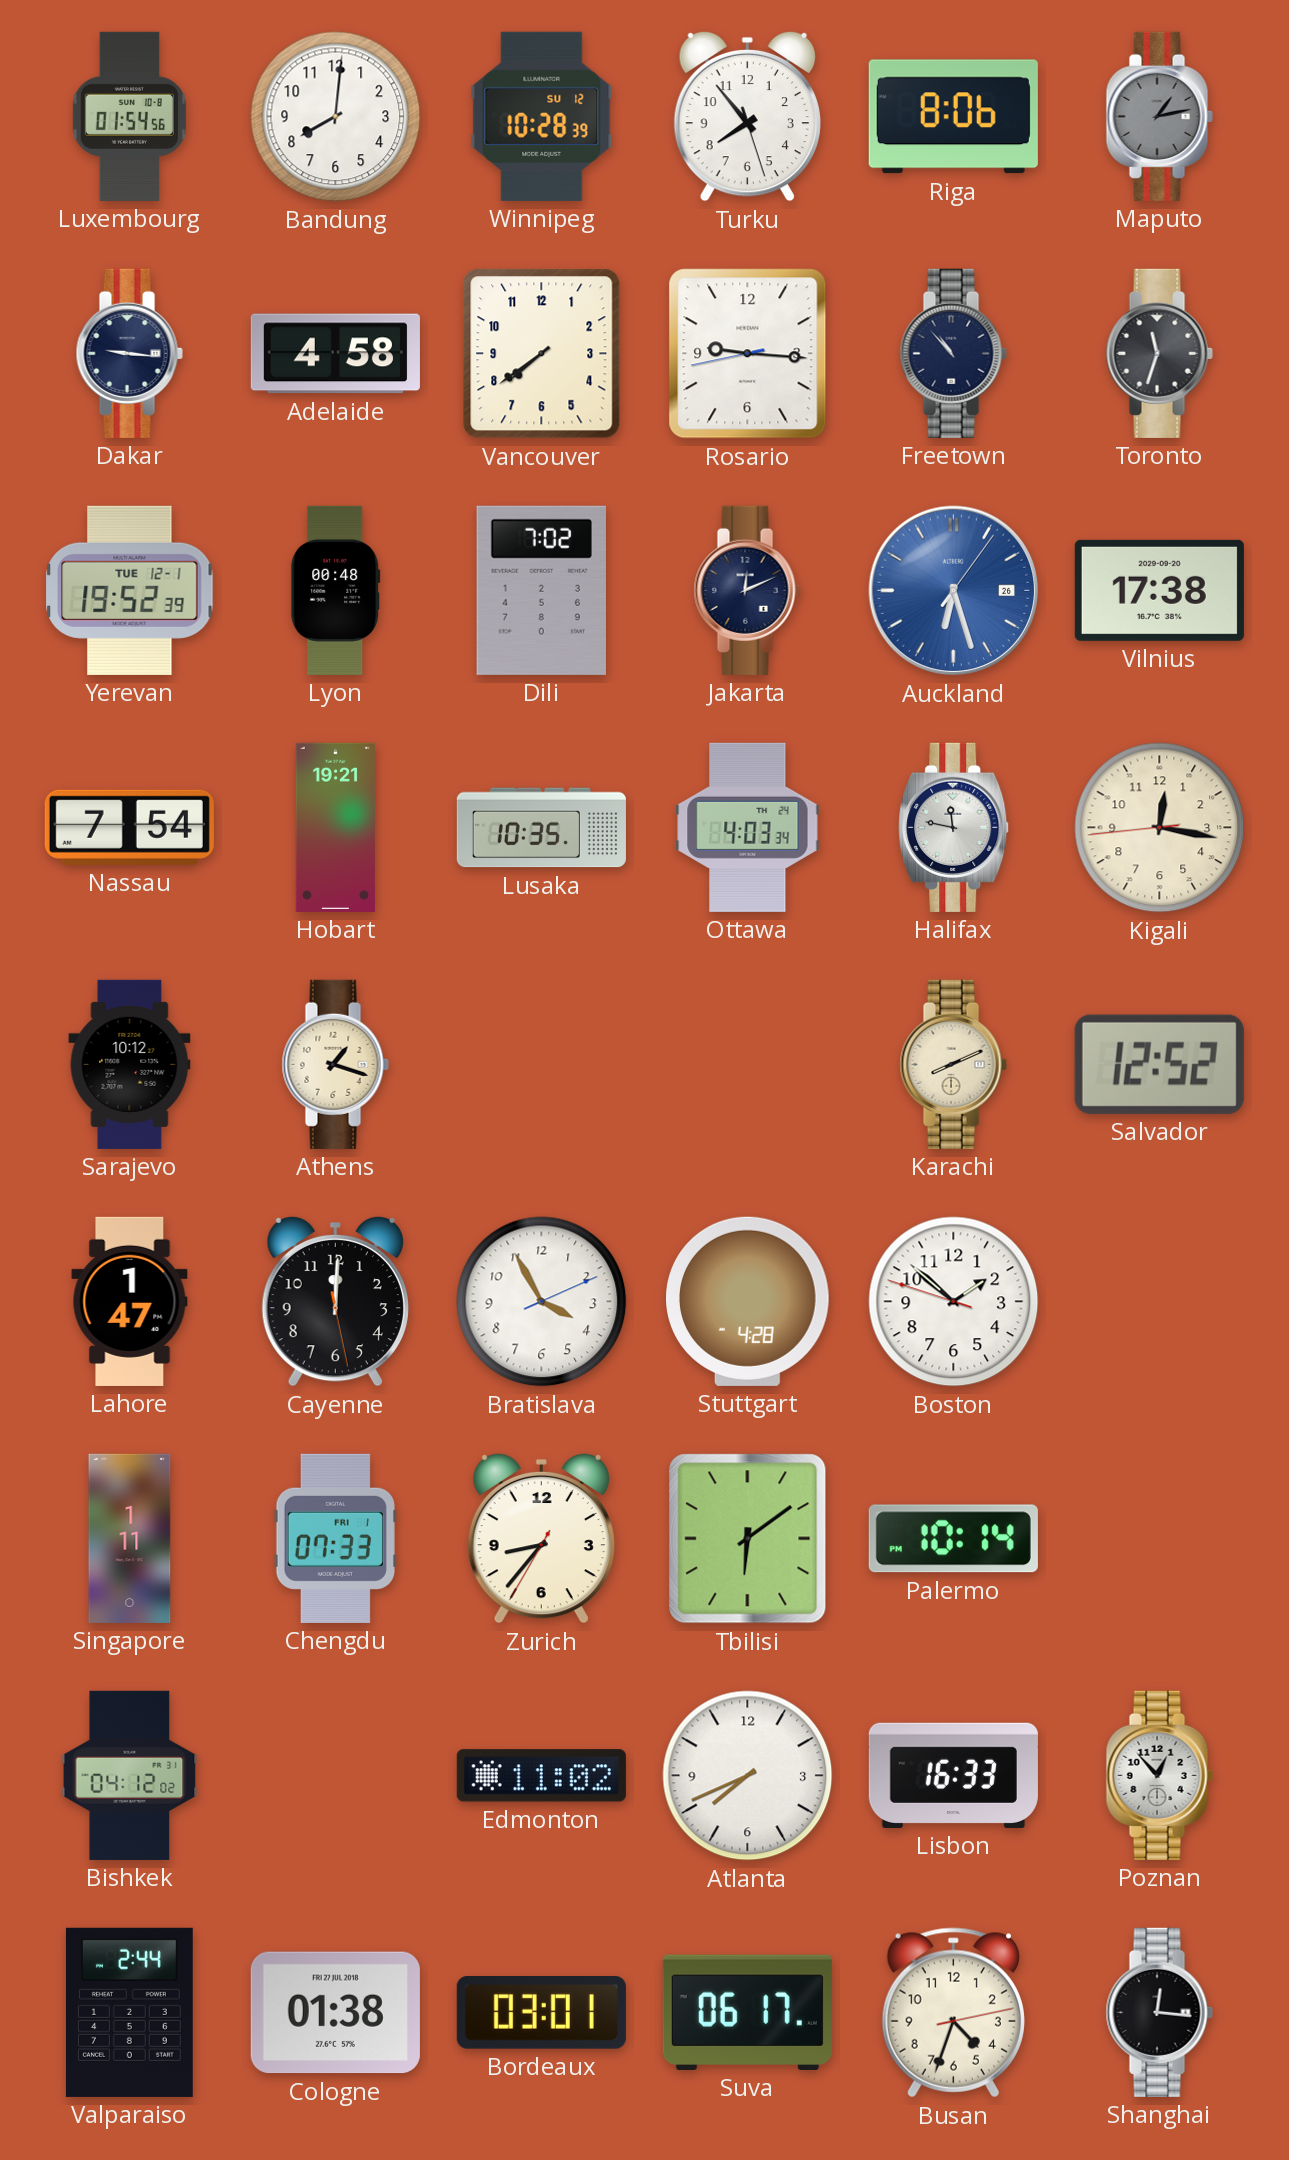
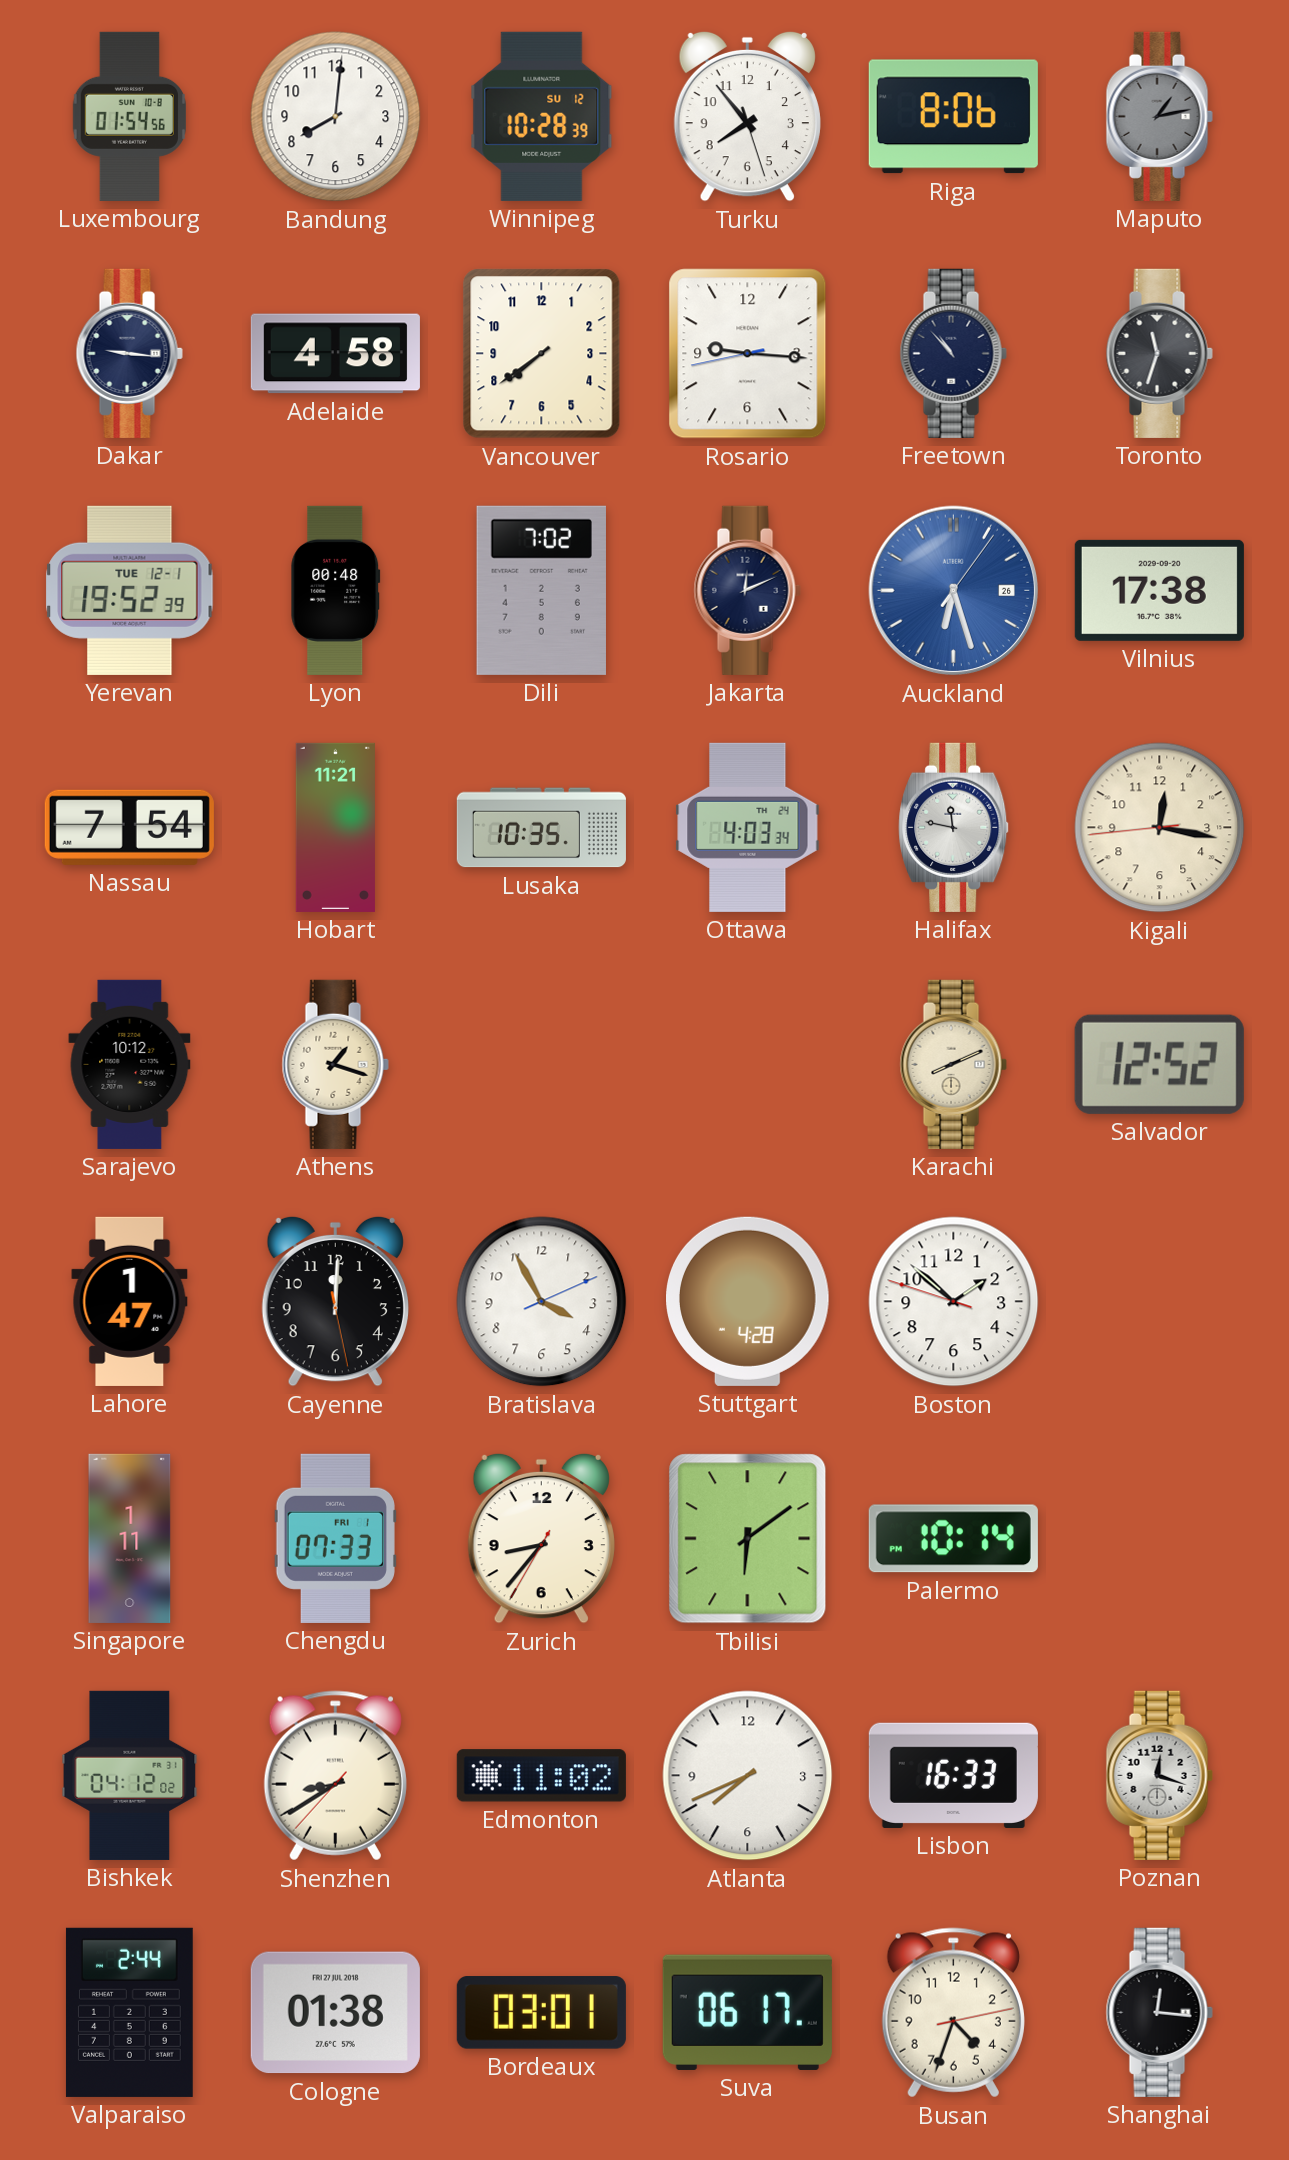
Hobart: 19:21 -> 11:21
Shenzhen: none -> 8:39
Poznan: 12:53 -> 12:18
